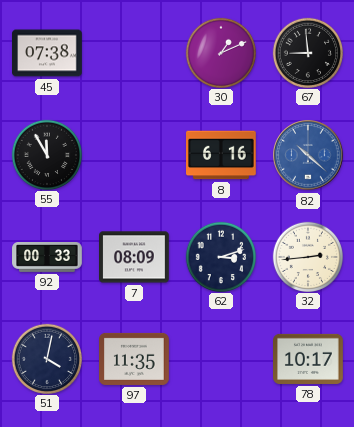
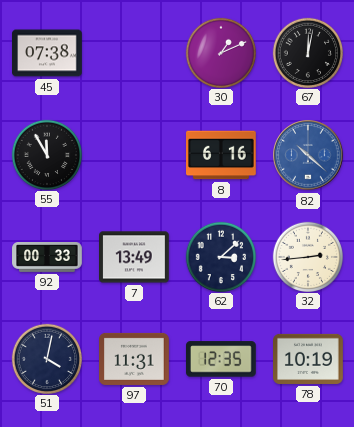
67: 8:59 -> 12:02
7: 08:09 -> 13:49
62: 3:12 -> 3:08
97: 11:35 -> 11:31
70: none -> 12:35
78: 10:17 -> 10:19
